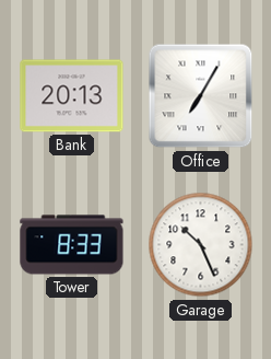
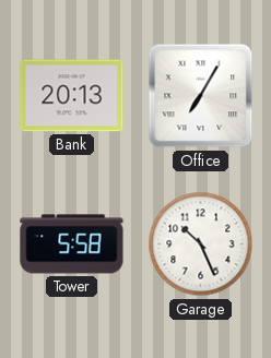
Tower: 8:33 -> 5:58
